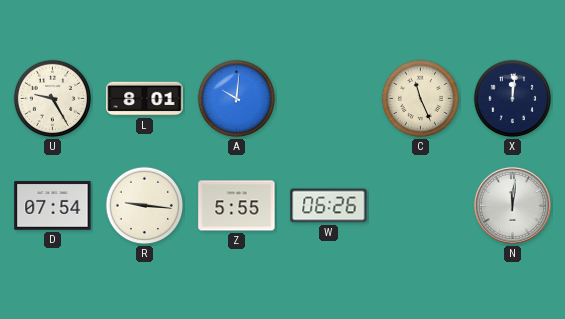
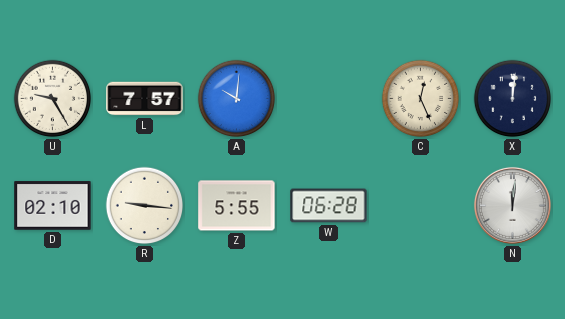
L: 8:01 -> 7:57
C: 11:26 -> 12:26
D: 07:54 -> 02:10
W: 06:26 -> 06:28
